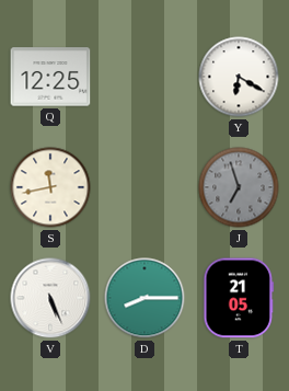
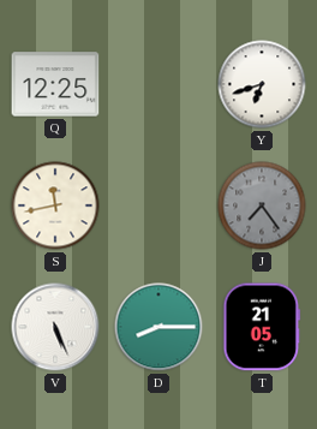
Y: 6:20 -> 6:42
J: 6:57 -> 7:24
